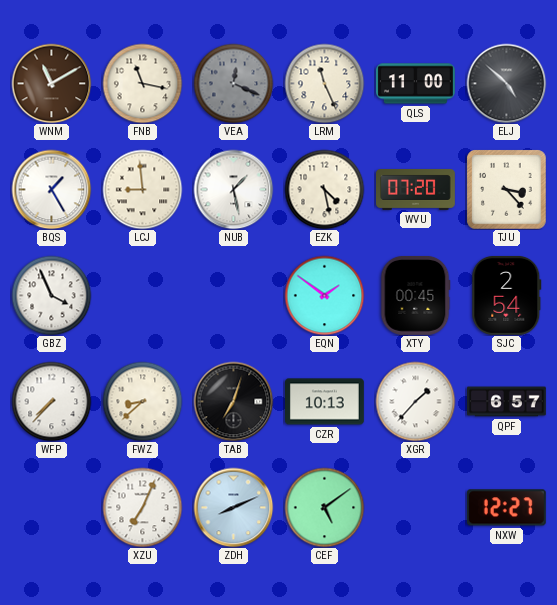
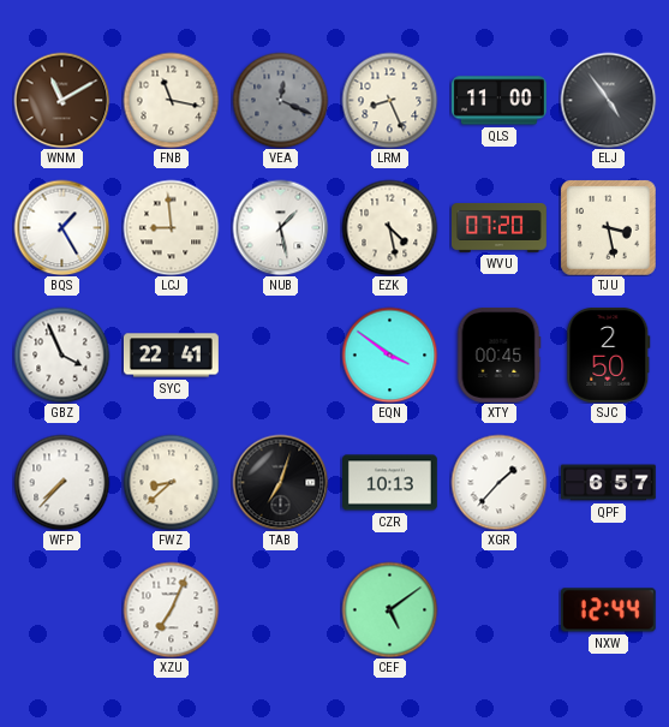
LRM: 11:26 -> 8:26
ELJ: 4:52 -> 4:54
TJU: 3:23 -> 3:28
SYC: none -> 22:41
EQN: 1:51 -> 3:51
SJC: 2:54 -> 2:50
ZDH: 8:11 -> none
NXW: 12:27 -> 12:44
